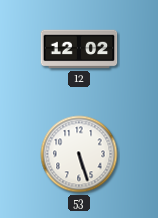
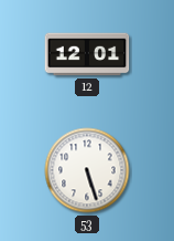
12: 12:02 -> 12:01
